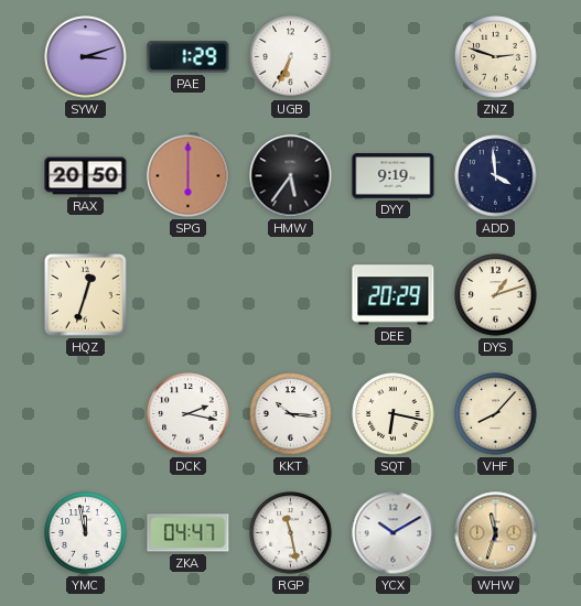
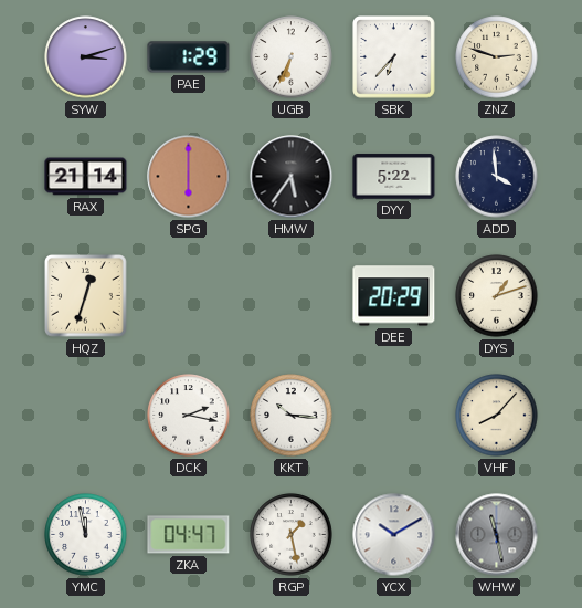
SBK: none -> 6:37
RAX: 20:50 -> 21:14
DYY: 9:19 -> 5:22
SQT: 6:17 -> none
RGP: 11:28 -> 1:28
WHW: 11:33 -> 11:28
WHW dial: champagne -> grey
